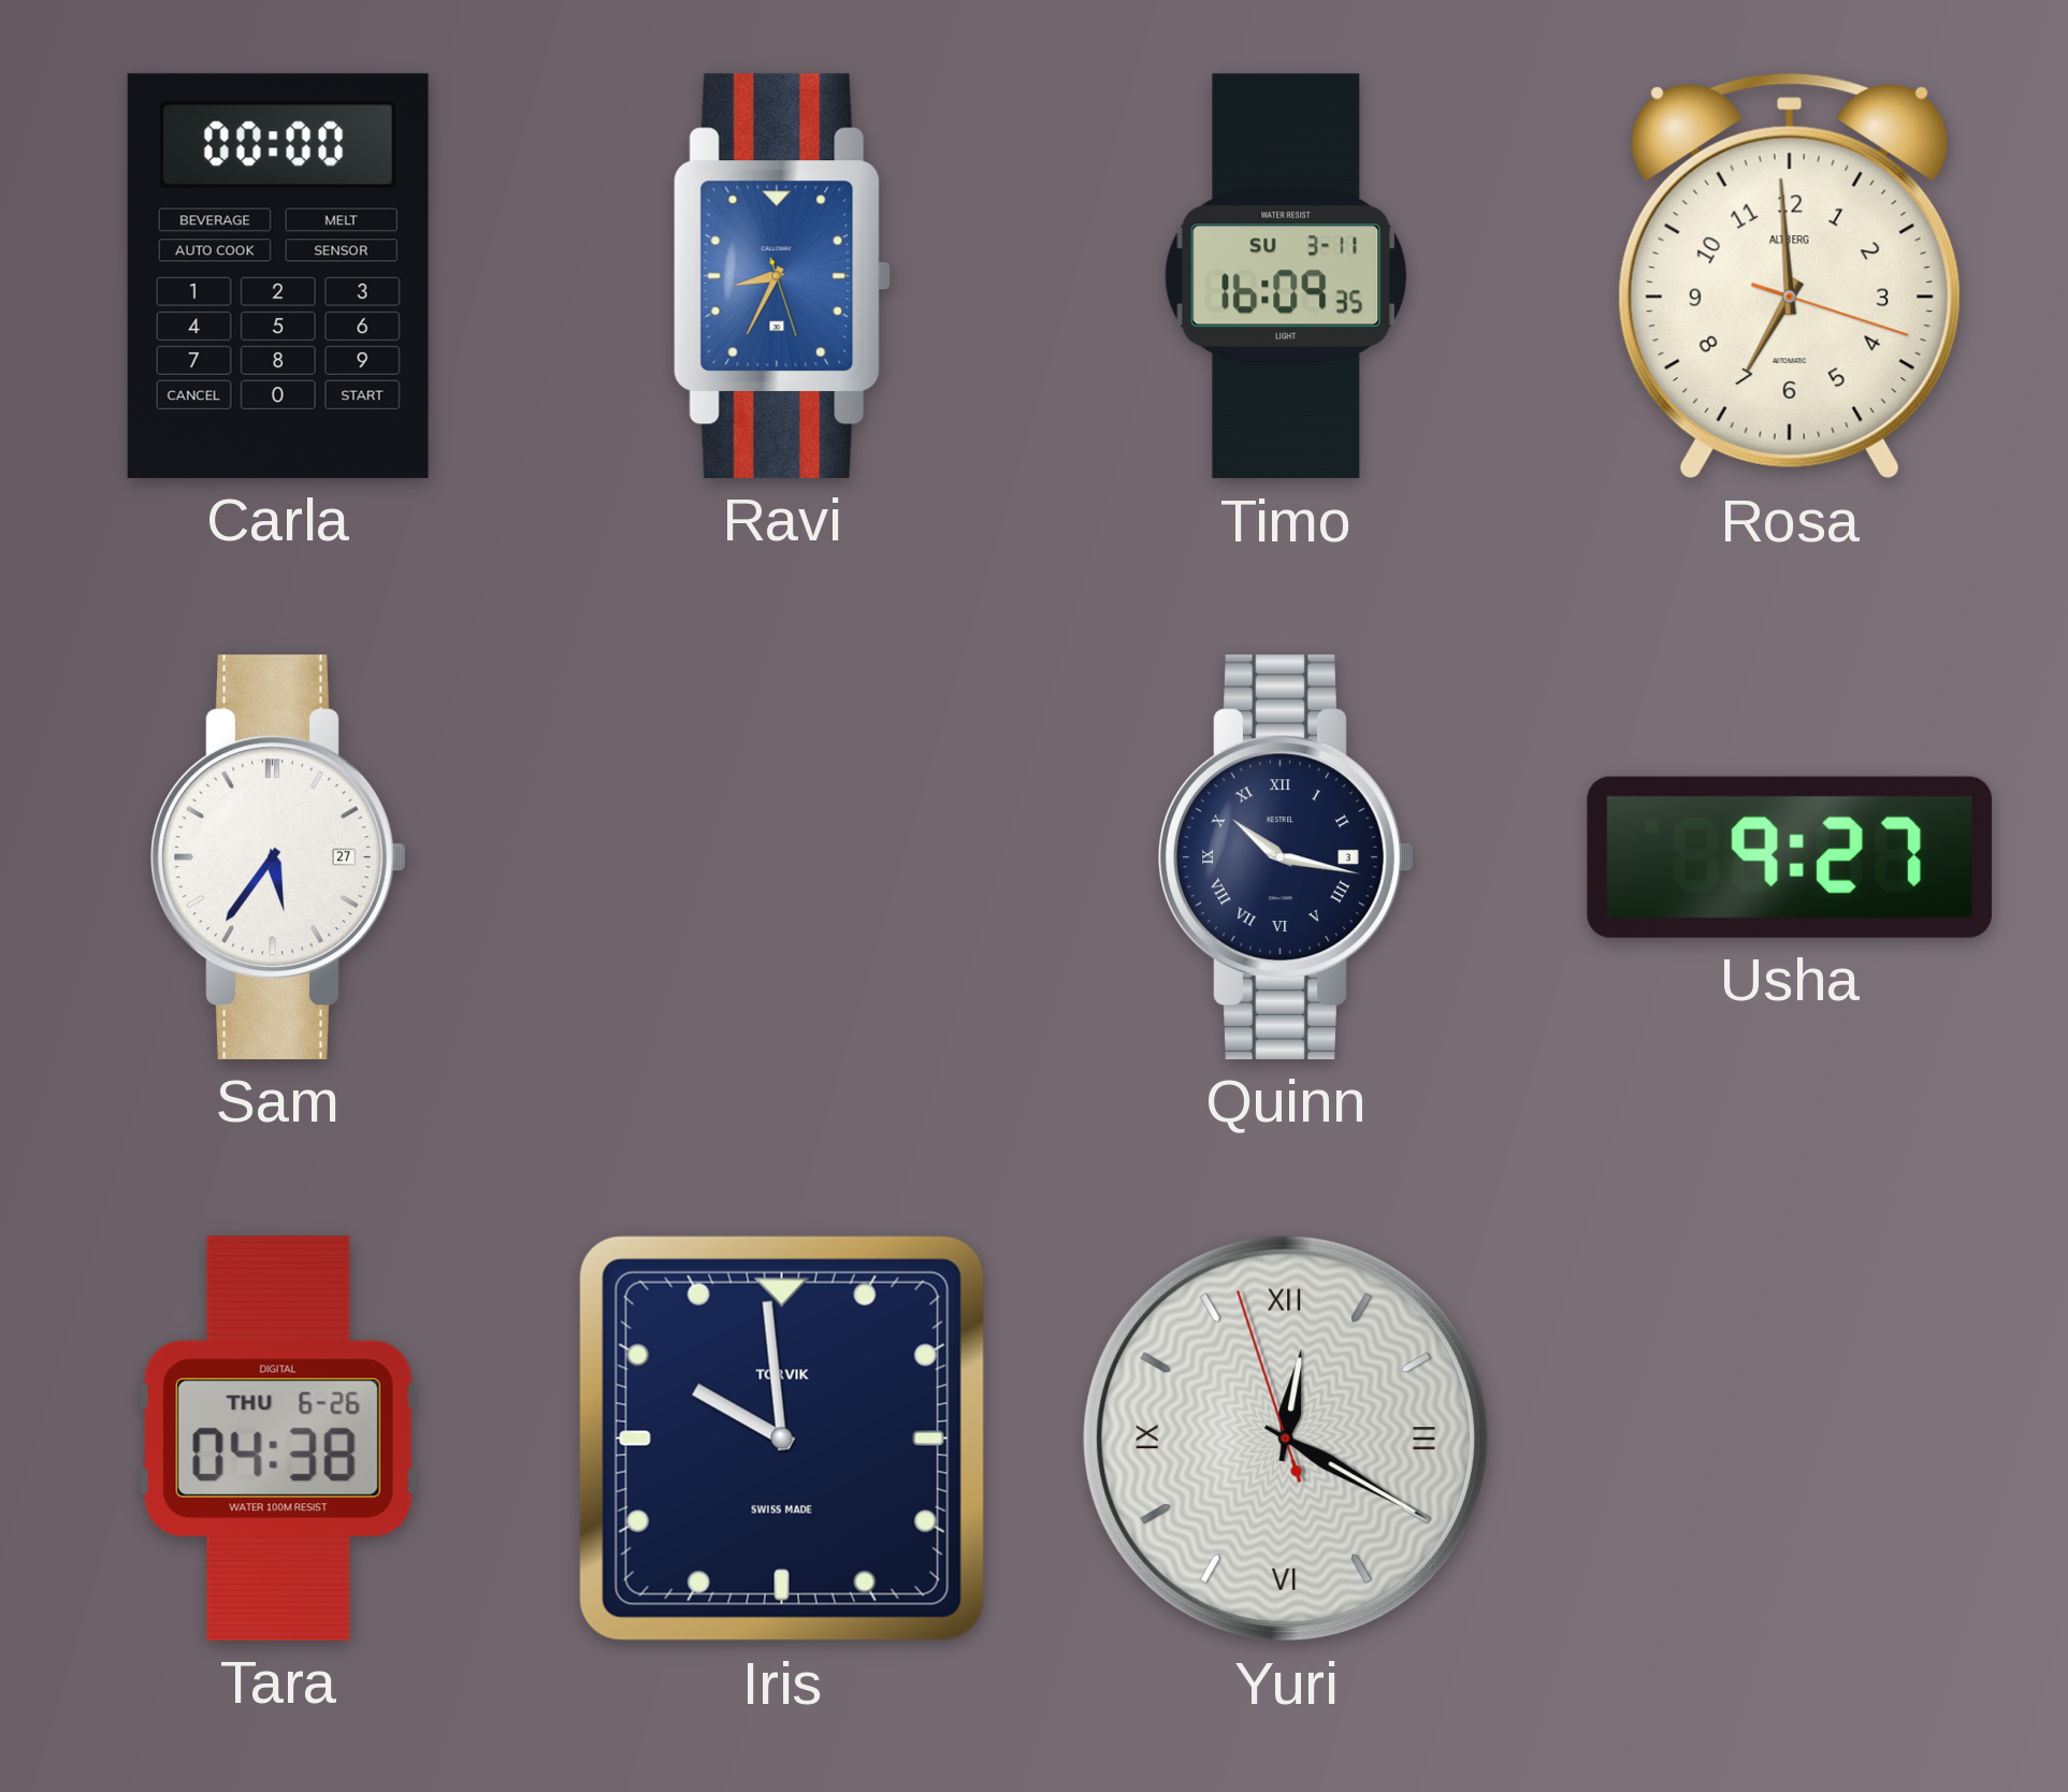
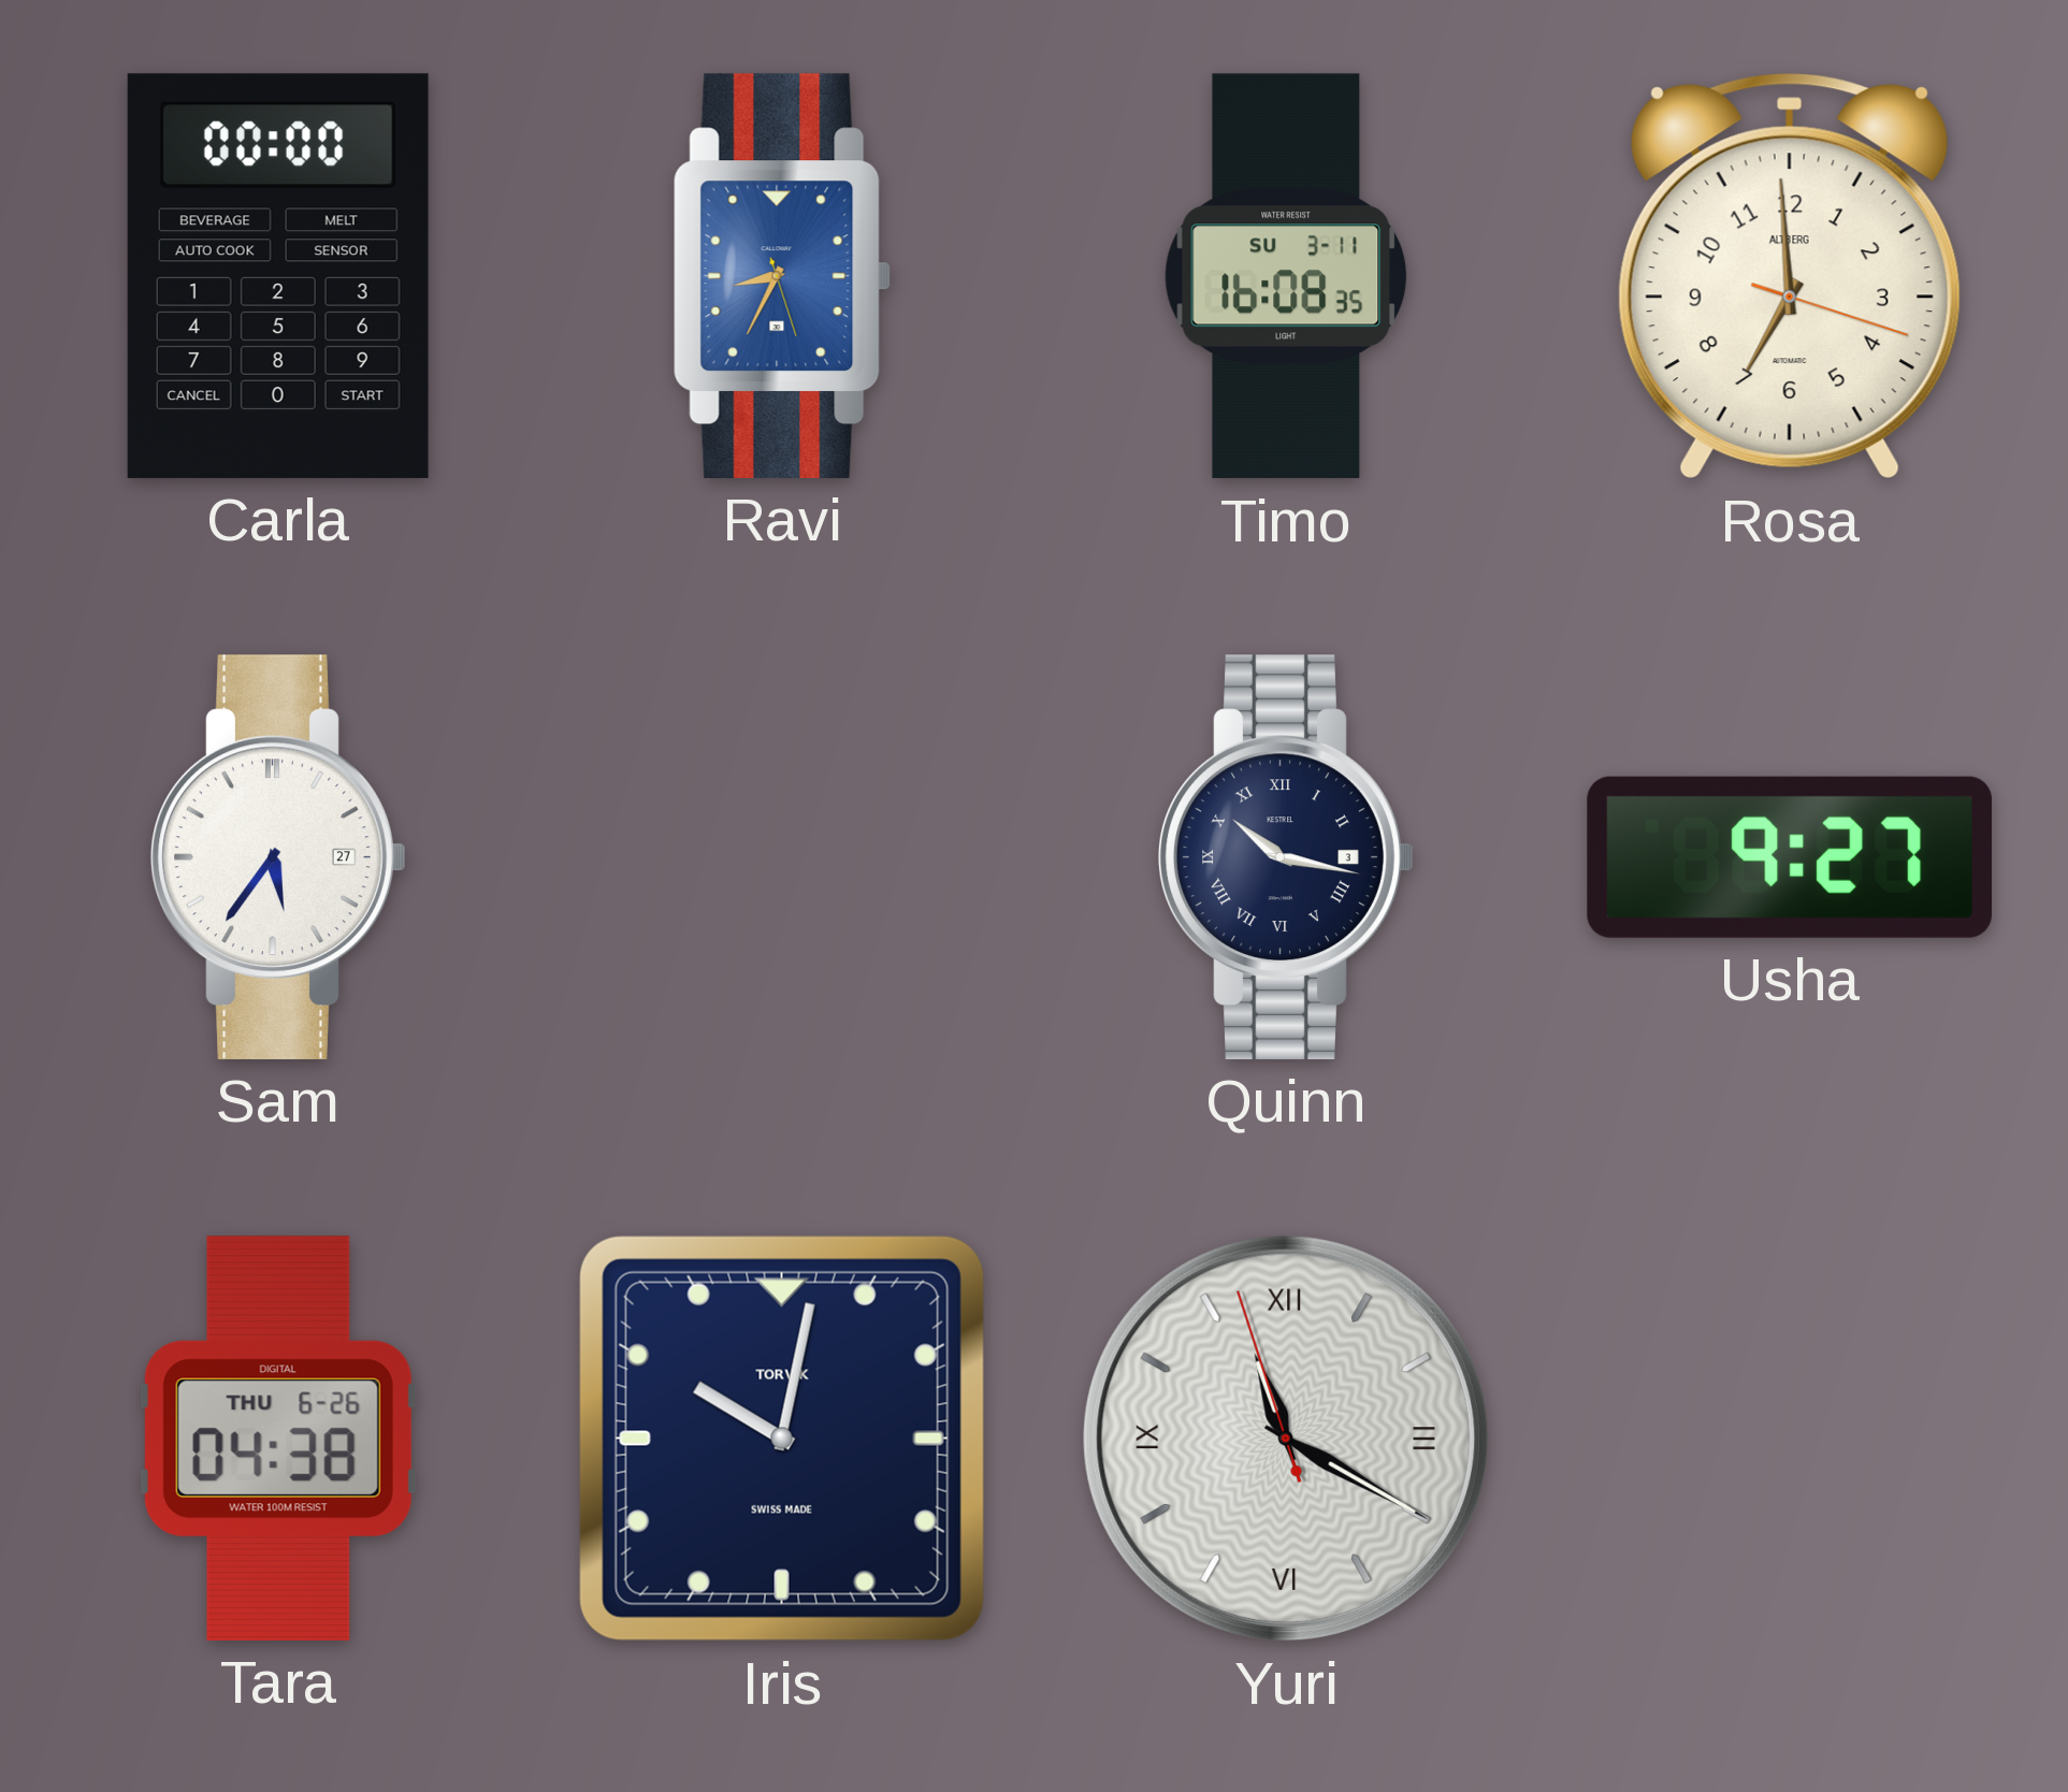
Timo: 16:09 -> 16:08
Iris: 9:59 -> 10:02
Yuri: 12:19 -> 11:19
